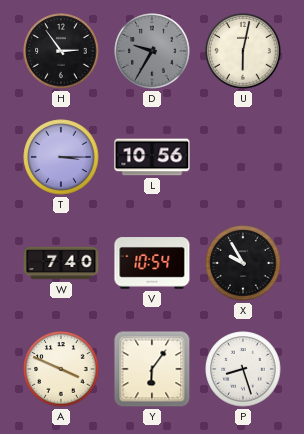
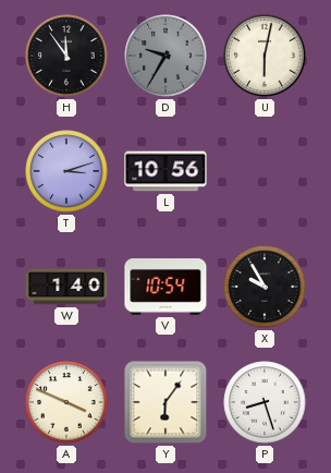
H: 2:54 -> 11:54
T: 3:15 -> 3:12
W: 7:40 -> 1:40
